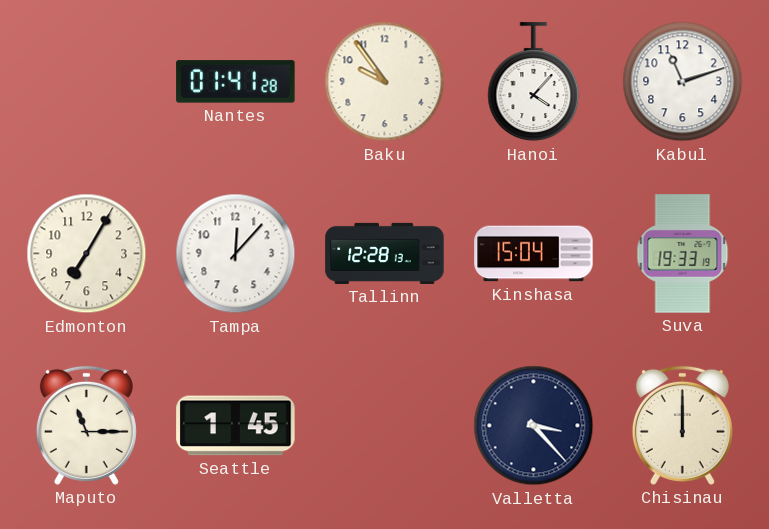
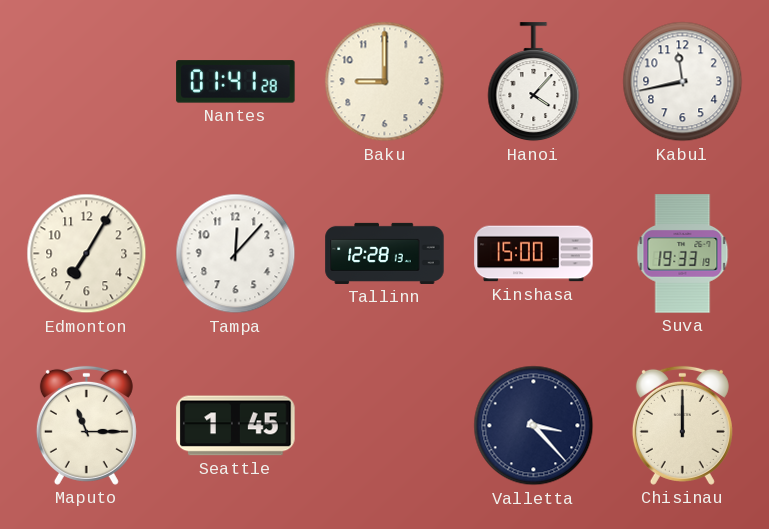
Baku: 9:54 -> 9:00
Kabul: 11:12 -> 11:43
Kinshasa: 15:04 -> 15:00
